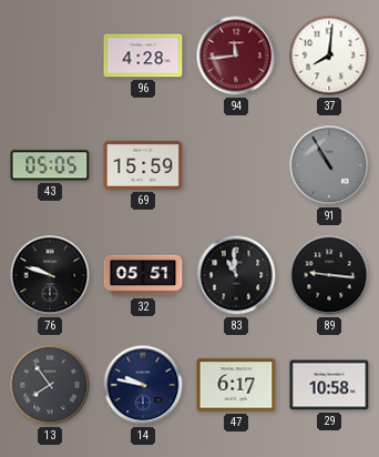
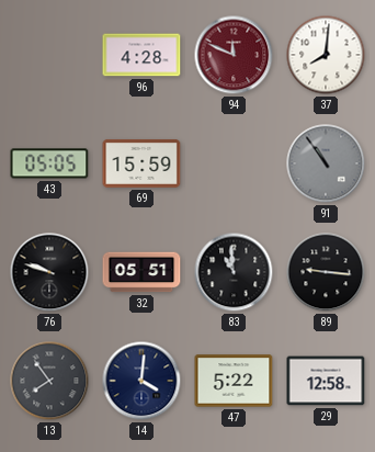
94: 11:44 -> 11:49
91: 10:55 -> 10:54
14: 9:47 -> 4:01
47: 6:17 -> 5:22
29: 10:58 -> 12:58
